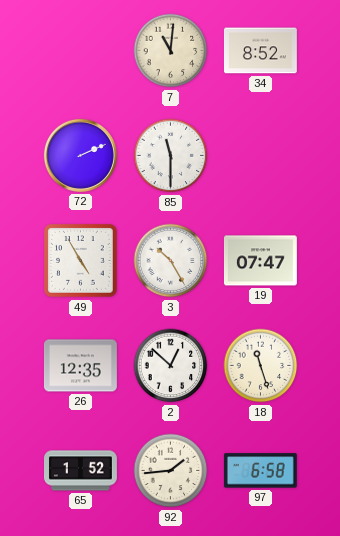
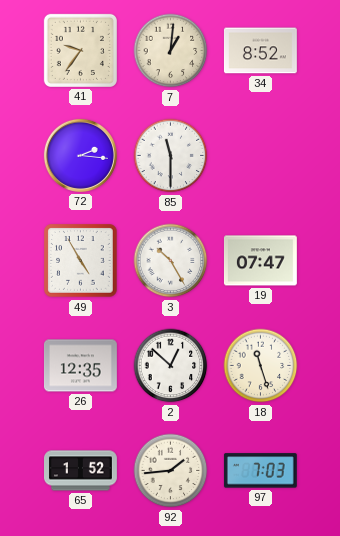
41: none -> 9:36
7: 11:01 -> 1:01
72: 2:11 -> 2:16
97: 6:58 -> 7:03
